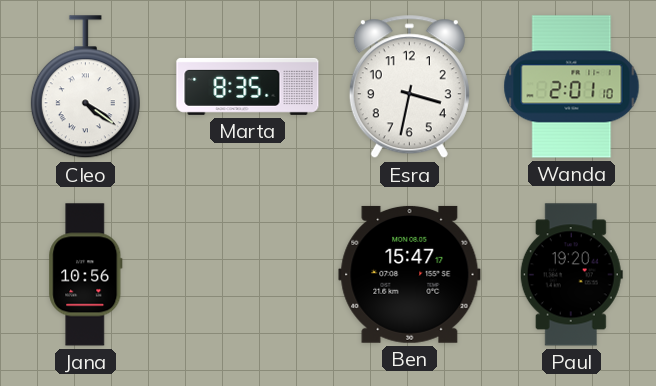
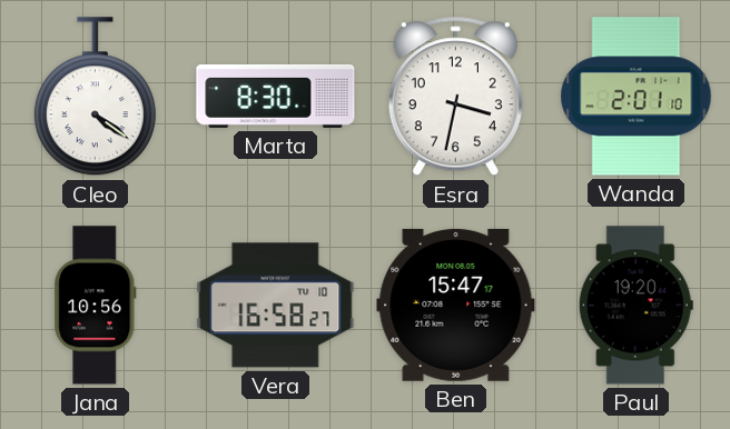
Marta: 8:35 -> 8:30
Vera: none -> 16:58
